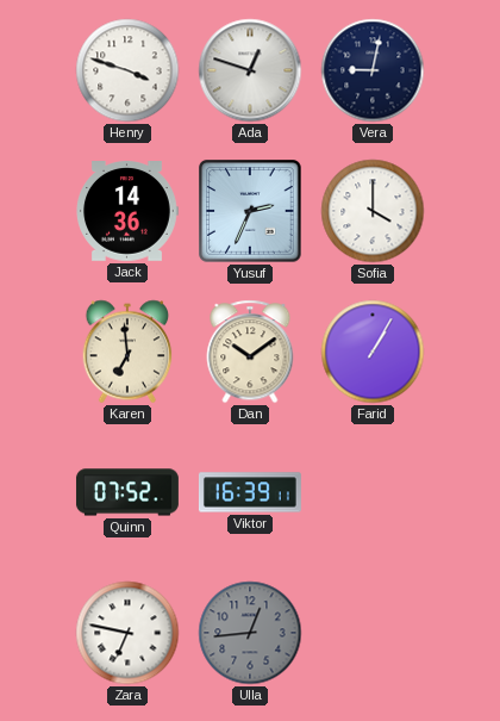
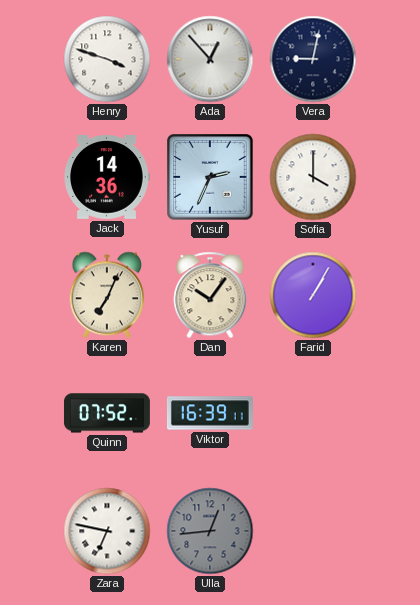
Ada: 12:48 -> 12:53
Karen: 6:59 -> 7:04
Dan: 10:09 -> 10:06
